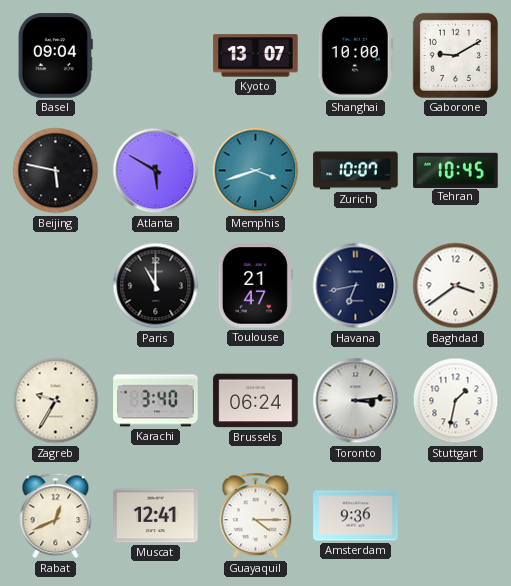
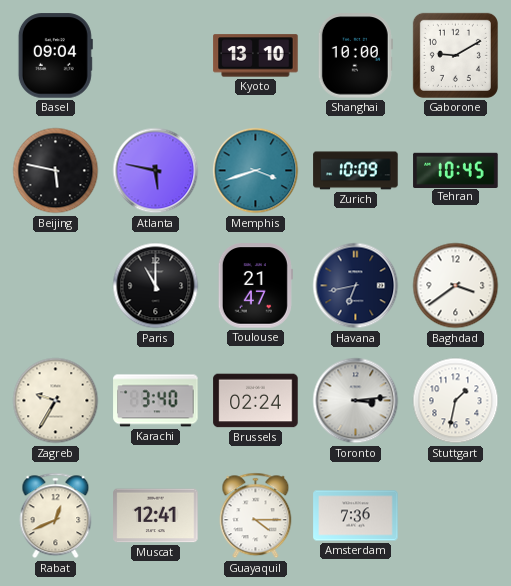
Kyoto: 13:07 -> 13:10
Atlanta: 5:50 -> 5:47
Zurich: 10:07 -> 10:09
Brussels: 06:24 -> 02:24
Amsterdam: 9:36 -> 7:36
